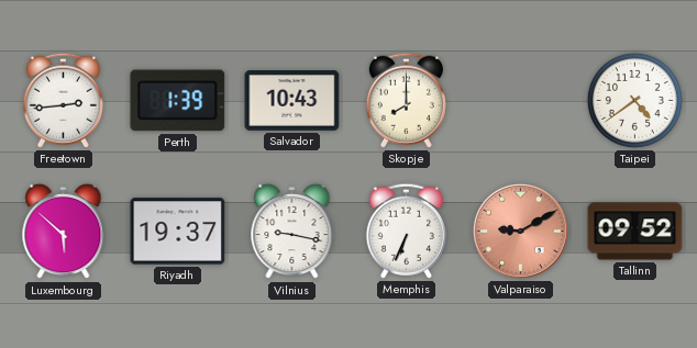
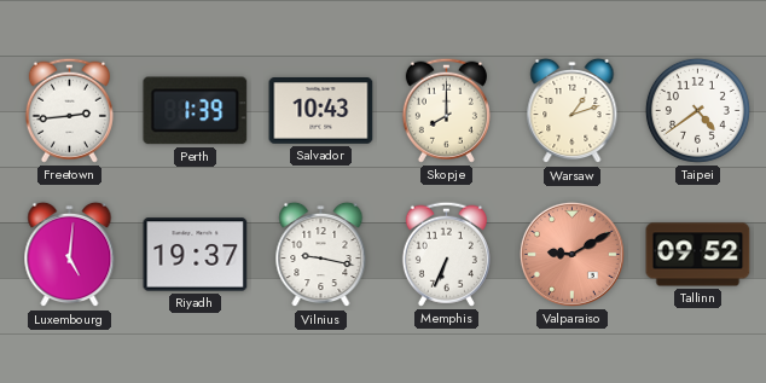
Warsaw: none -> 1:12
Luxembourg: 5:52 -> 5:01
